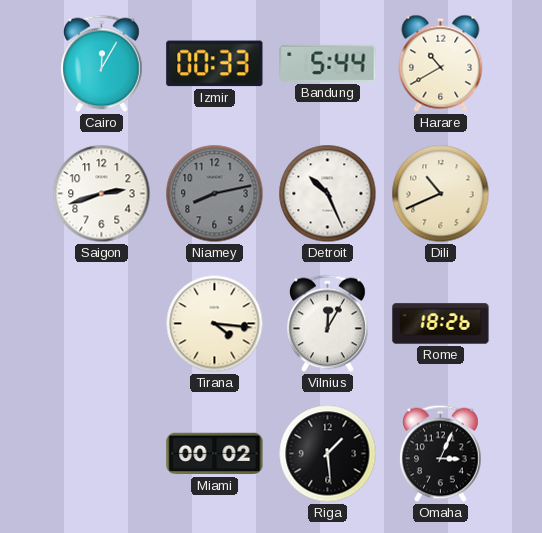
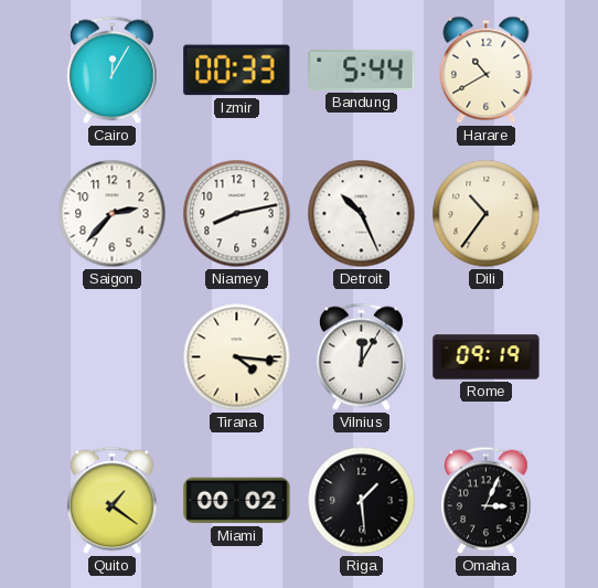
Saigon: 2:42 -> 2:37
Niamey dial: grey -> white
Dili: 10:41 -> 10:36
Rome: 18:26 -> 09:19
Quito: none -> 1:21
